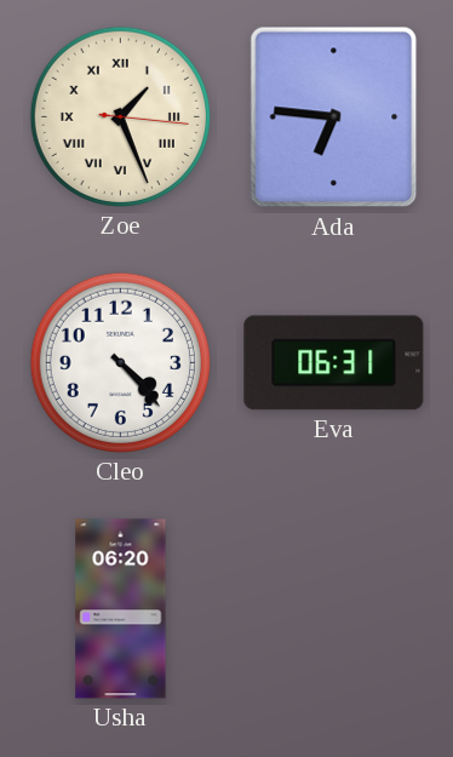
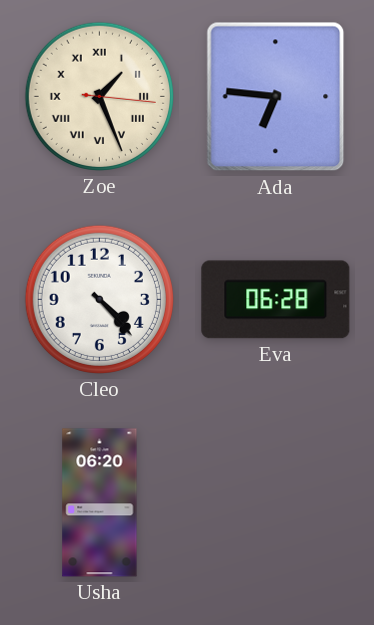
Eva: 06:31 -> 06:28
